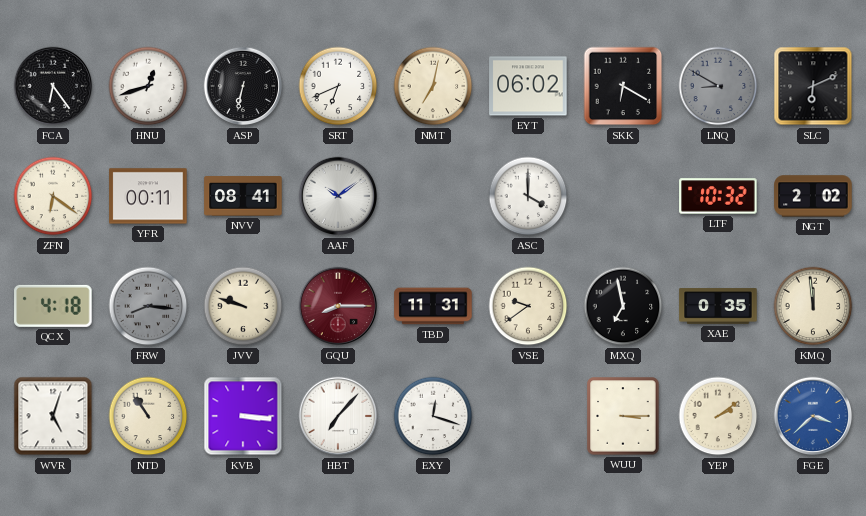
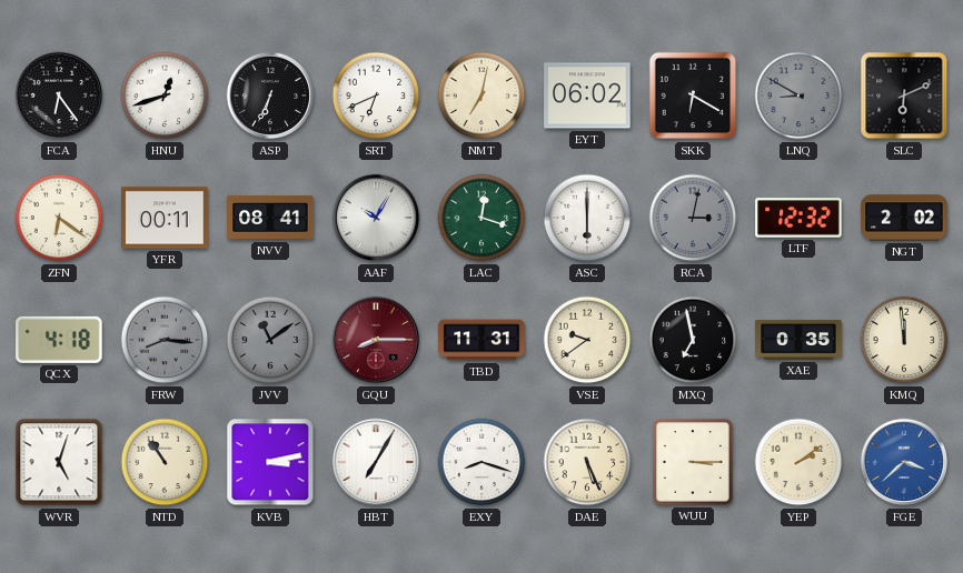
ASP: 6:32 -> 6:34
AAF: 10:09 -> 10:05
LAC: none -> 12:18
ASC: 4:00 -> 6:00
RCA: none -> 3:02
LTF: 10:32 -> 12:32
JVV: 9:48 -> 11:09
JVV dial: cream -> grey
KVB: 3:16 -> 3:13
HBT: 7:07 -> 7:05
EXY: 12:18 -> 8:18
DAE: none -> 5:26
